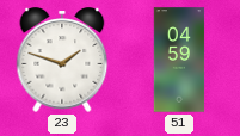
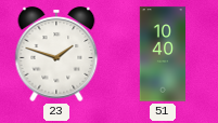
51: 04:59 -> 10:40
